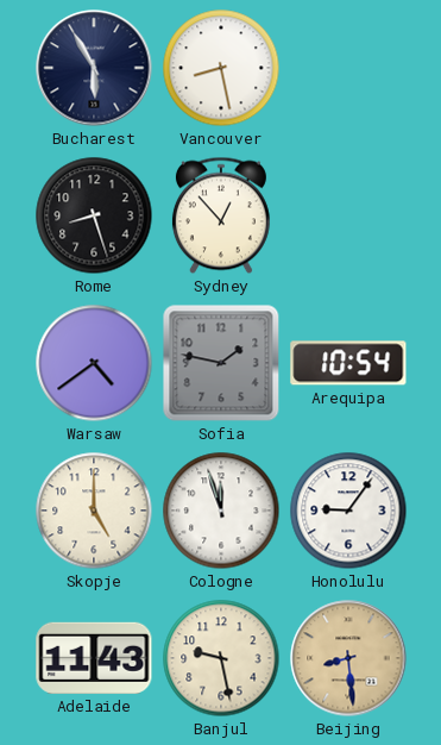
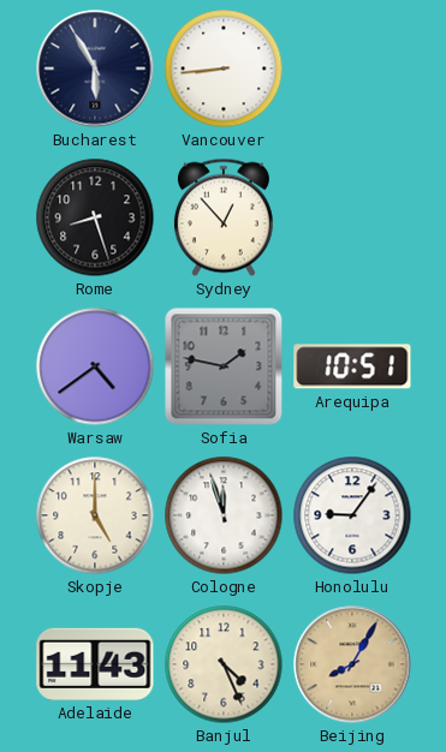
Vancouver: 8:28 -> 8:44
Arequipa: 10:54 -> 10:51
Banjul: 9:28 -> 4:26
Beijing: 8:29 -> 8:05
